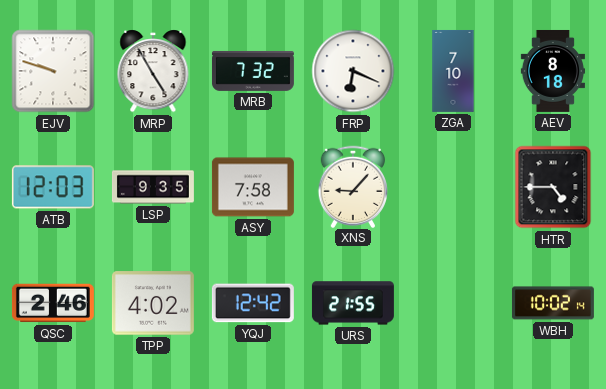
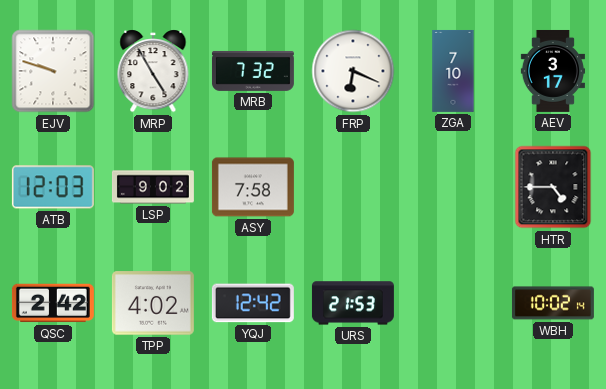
AEV: 8:18 -> 3:17
LSP: 9:35 -> 9:02
XNS: 9:07 -> none
QSC: 2:46 -> 2:42
URS: 21:55 -> 21:53
